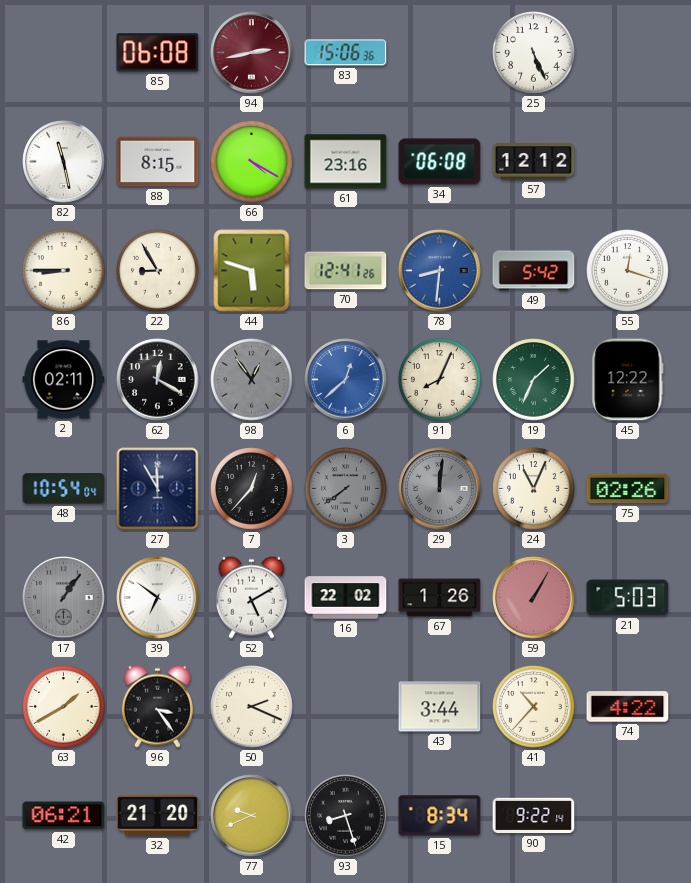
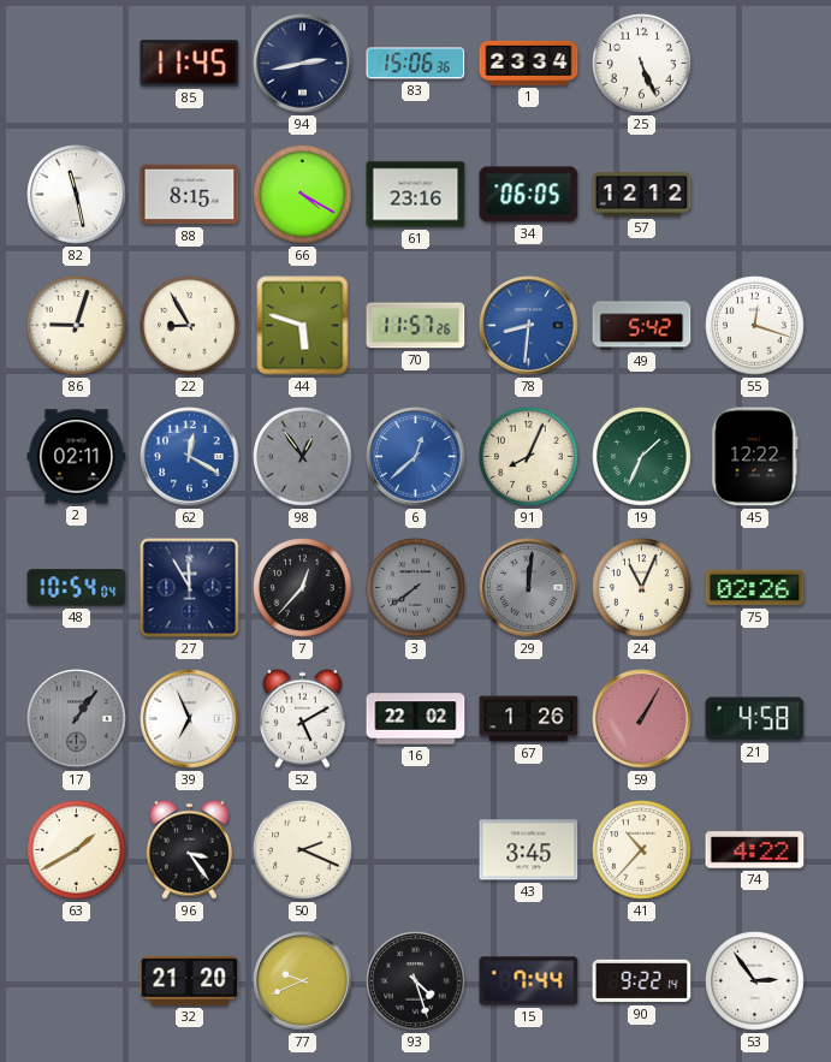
85: 06:08 -> 11:45
94 dial: burgundy -> navy
1: none -> 23:34
34: 06:08 -> 06:05
86: 8:45 -> 9:03
70: 12:41 -> 11:57
62 dial: black -> blue
39: 6:51 -> 6:56
21: 5:03 -> 4:58
43: 3:44 -> 3:45
42: 06:21 -> none
93: 8:27 -> 4:27
15: 8:34 -> 7:44
53: none -> 2:54
